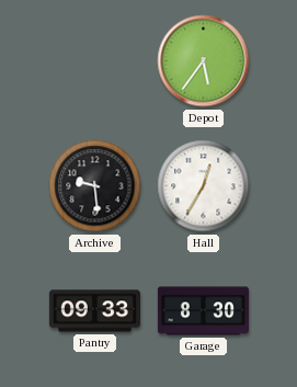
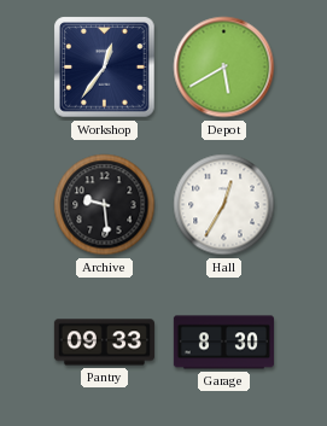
Workshop: none -> 12:36
Depot: 5:36 -> 5:40
